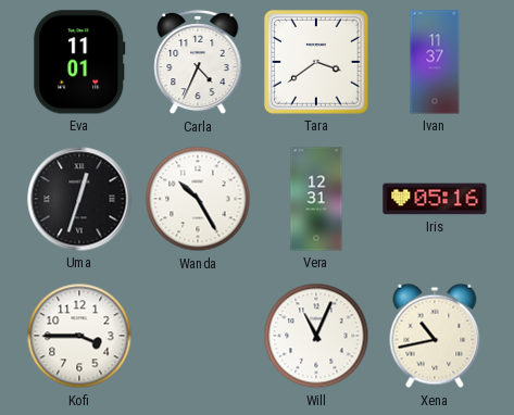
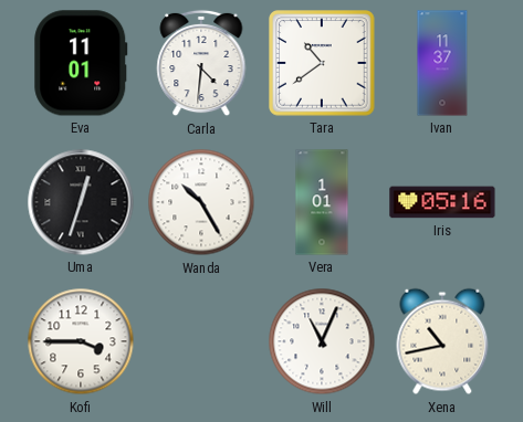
Carla: 4:34 -> 4:31
Tara: 3:39 -> 10:39
Vera: 12:31 -> 1:01
